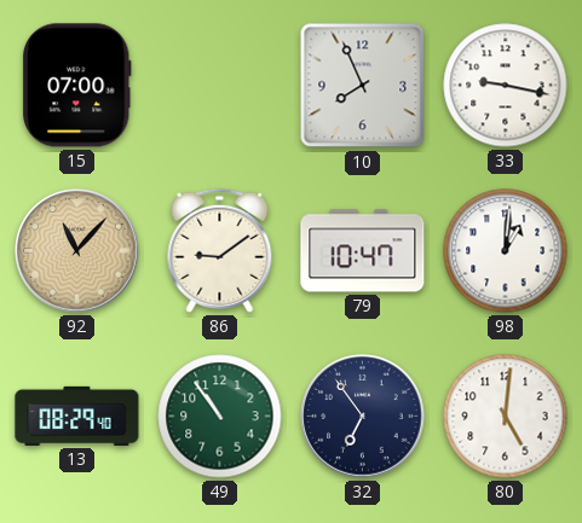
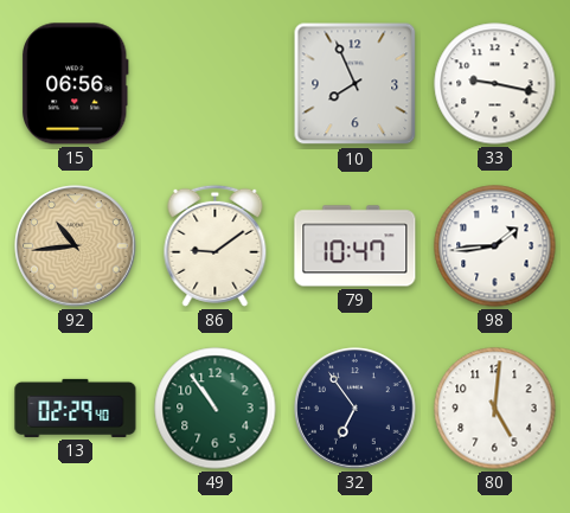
15: 07:00 -> 06:56
92: 11:07 -> 10:44
98: 1:01 -> 1:44
13: 08:29 -> 02:29
